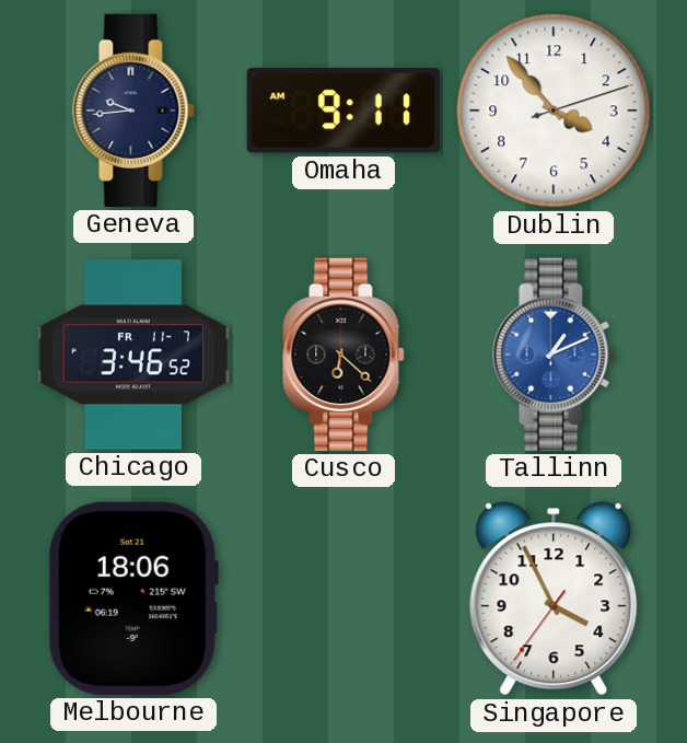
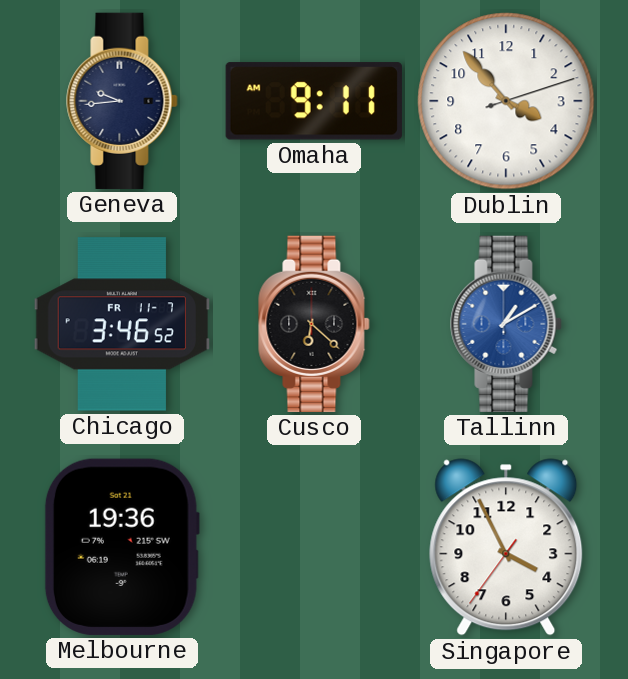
Tallinn: 1:11 -> 1:10
Melbourne: 18:06 -> 19:36
